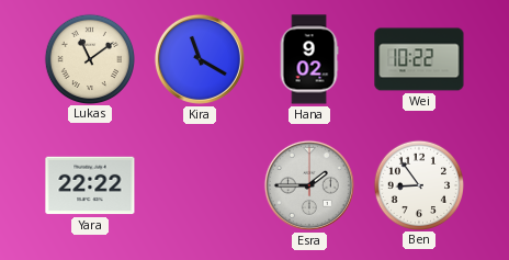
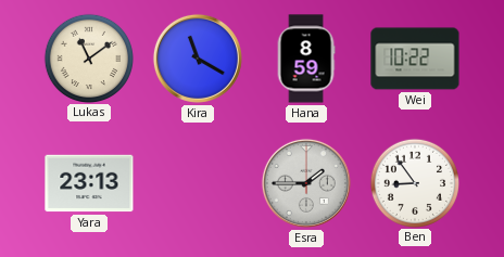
Hana: 9:02 -> 8:59
Yara: 22:22 -> 23:13
